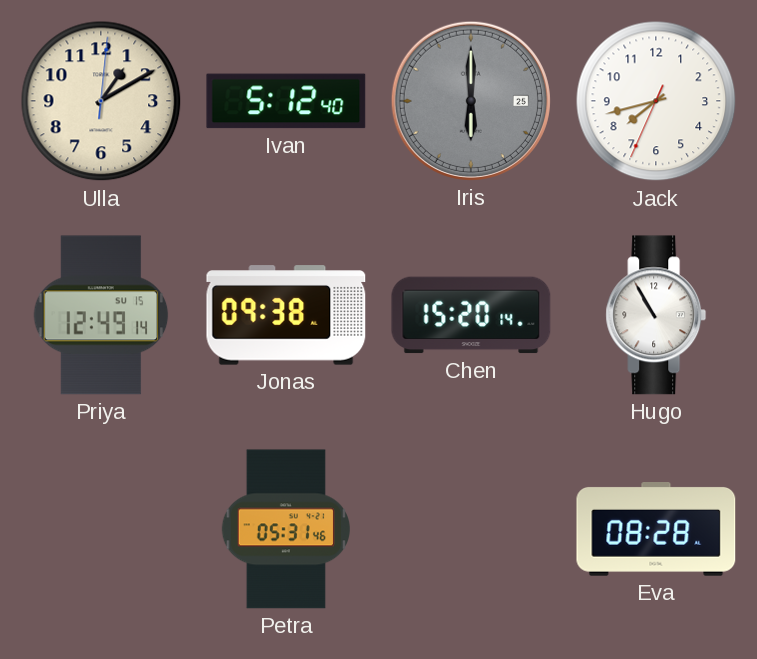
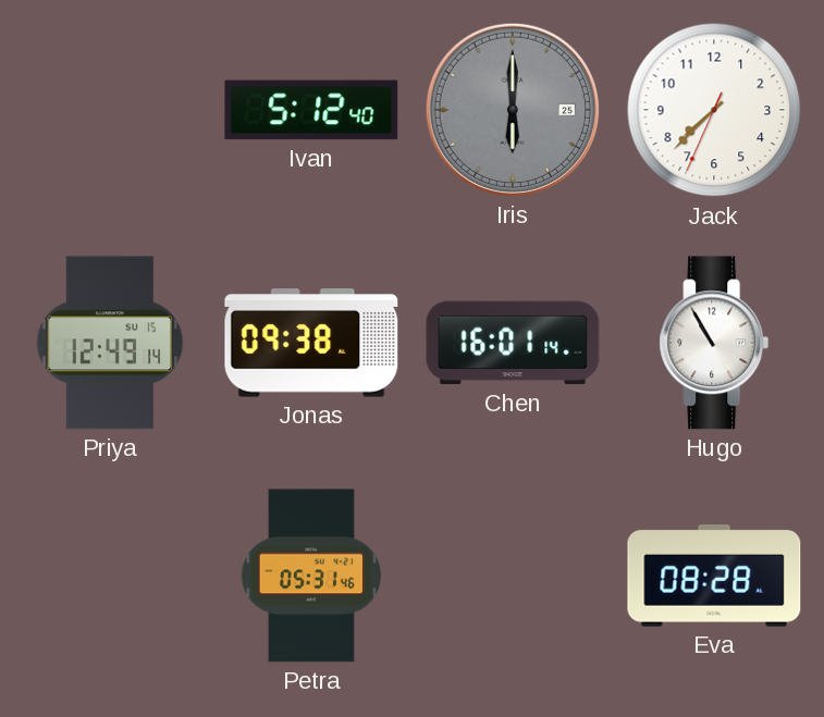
Ulla: 1:10 -> none
Jack: 7:42 -> 7:37
Chen: 15:20 -> 16:01
